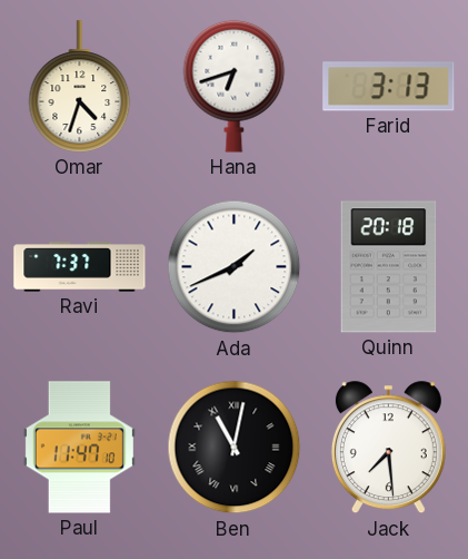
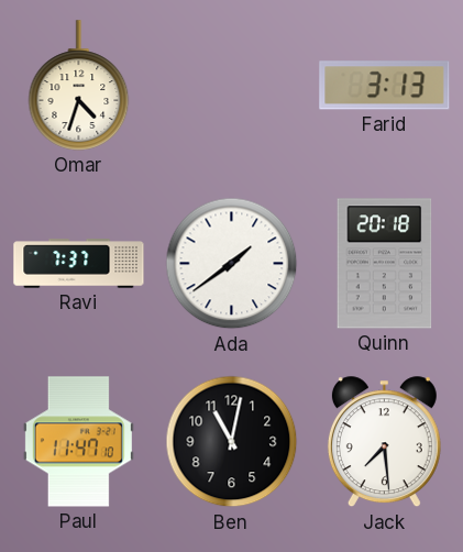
Hana: 6:42 -> none
Ada: 1:41 -> 1:39
Ben numerals: Roman -> Arabic
